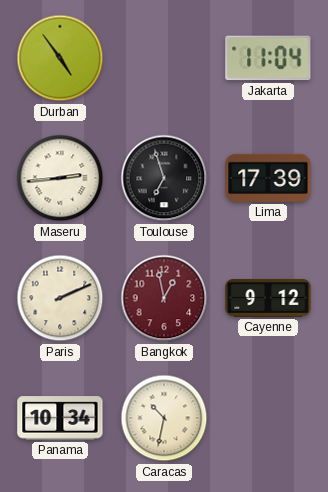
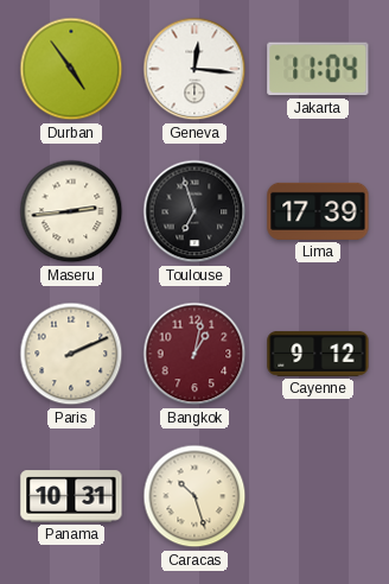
Geneva: none -> 12:16
Bangkok: 12:58 -> 1:02
Panama: 10:34 -> 10:31
Caracas: 10:32 -> 10:27
